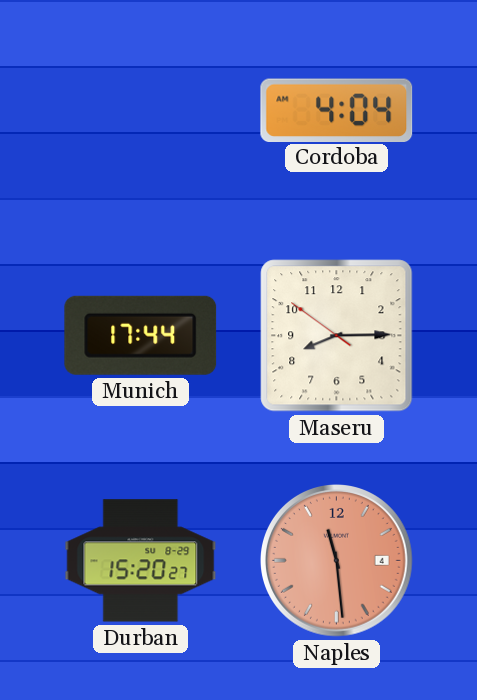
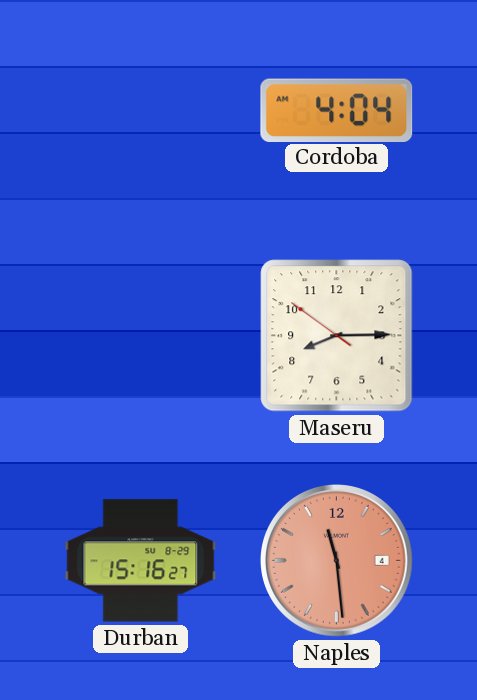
Munich: 17:44 -> none
Durban: 15:20 -> 15:16
